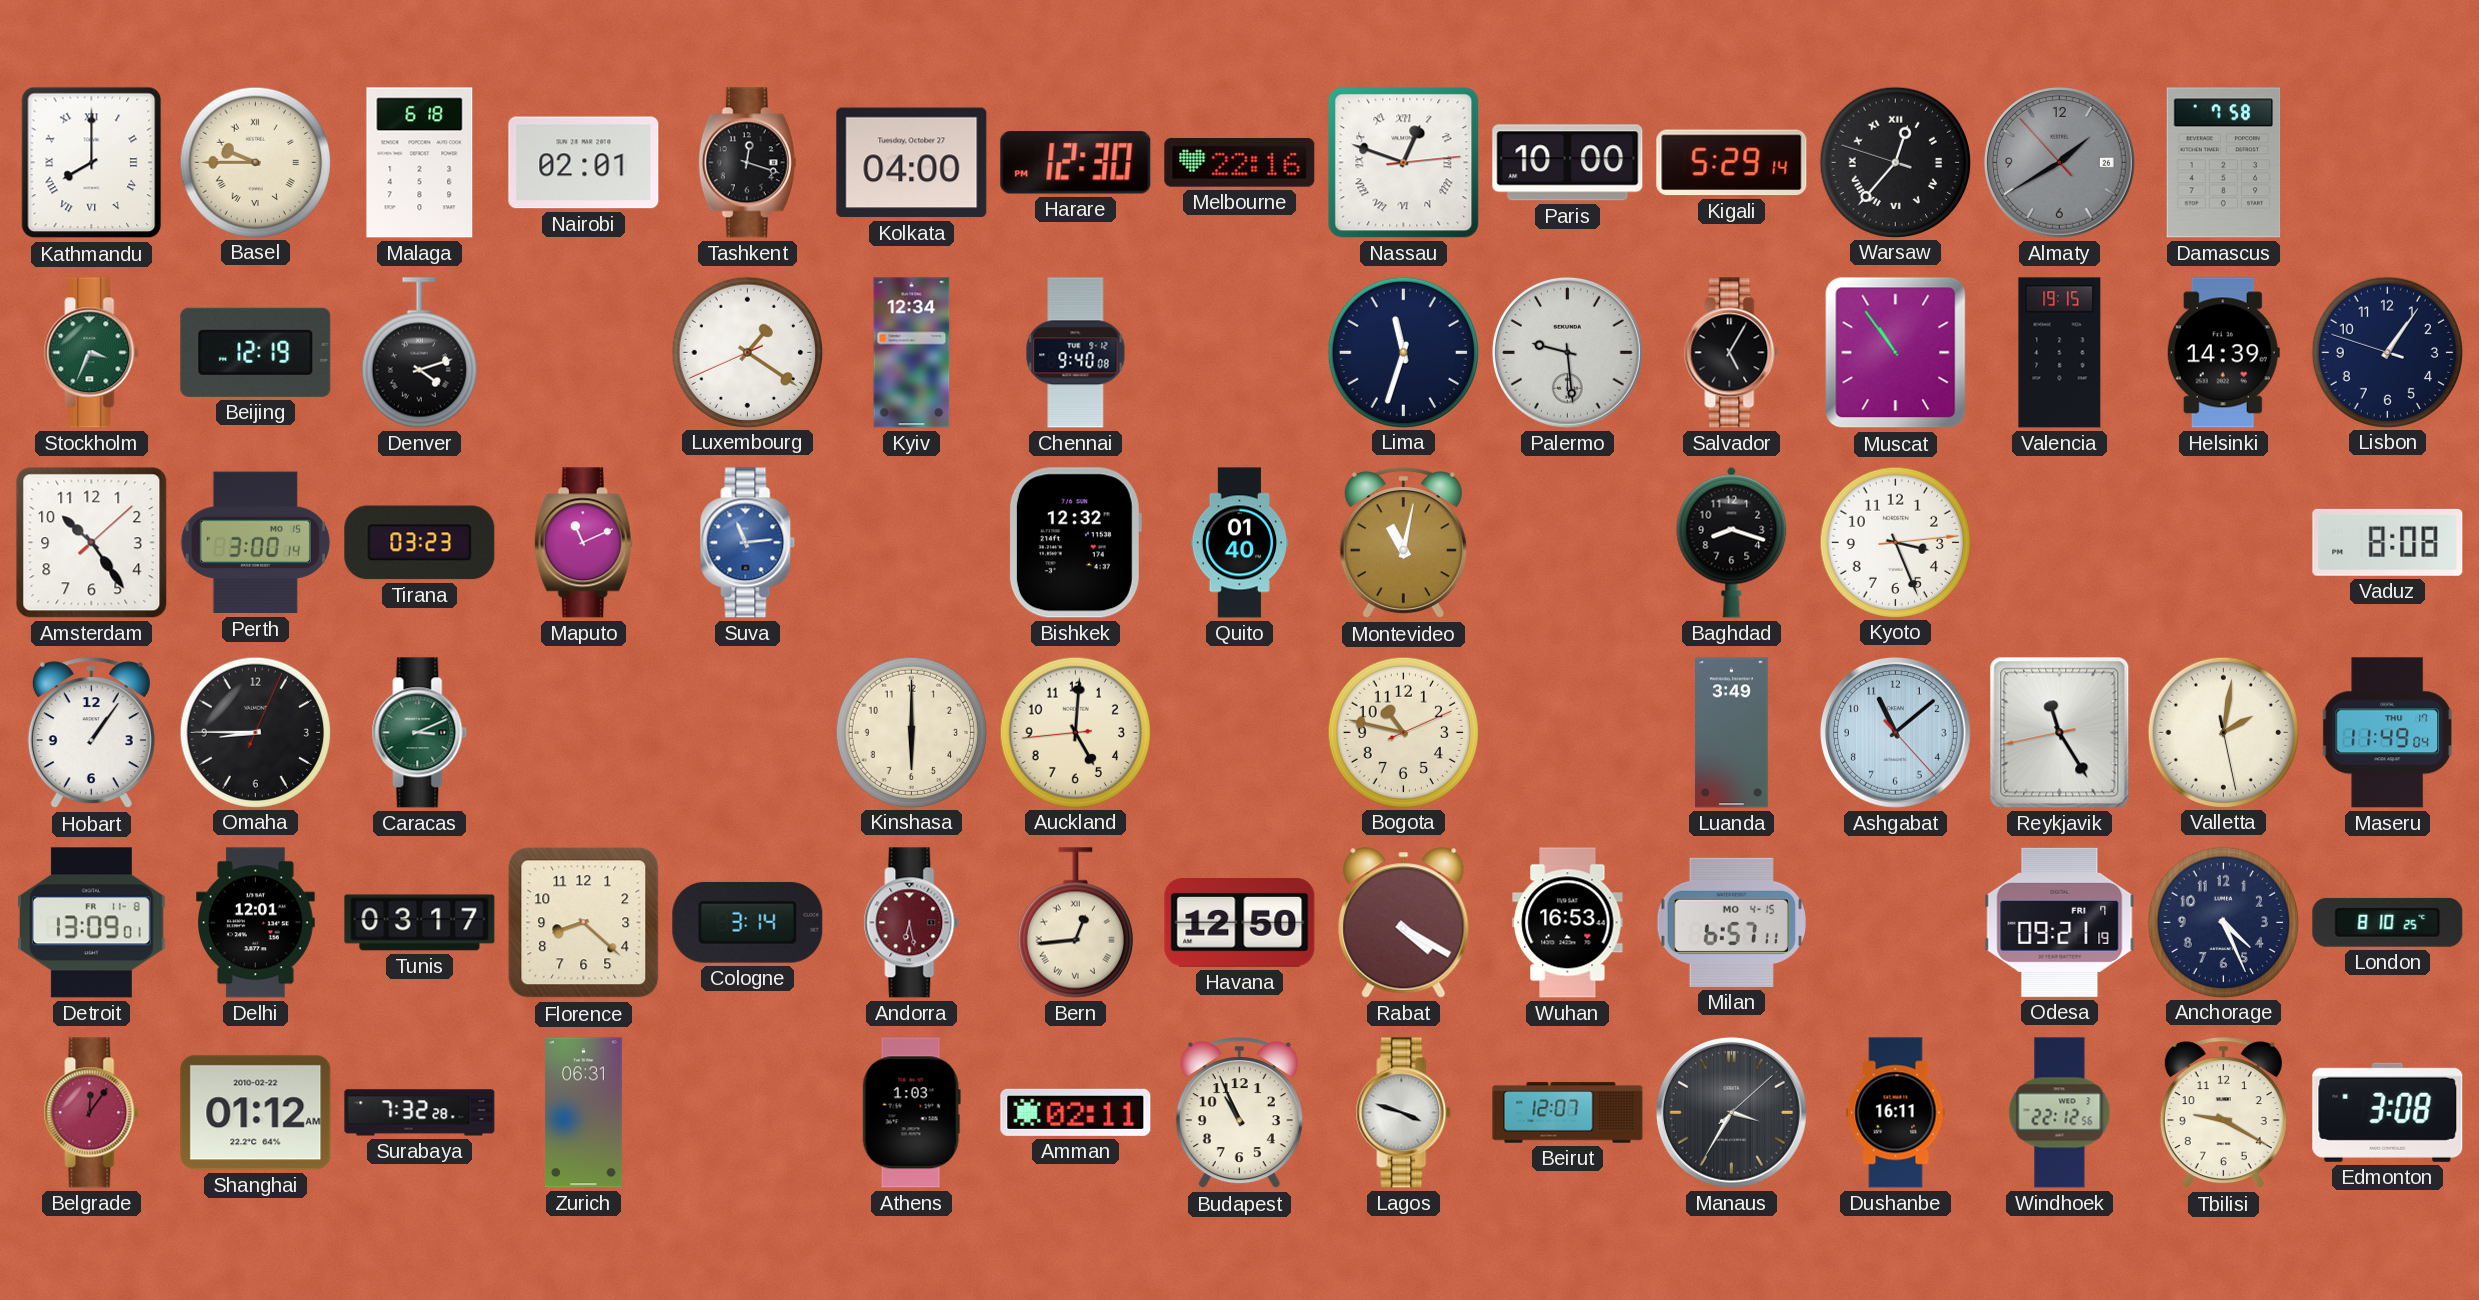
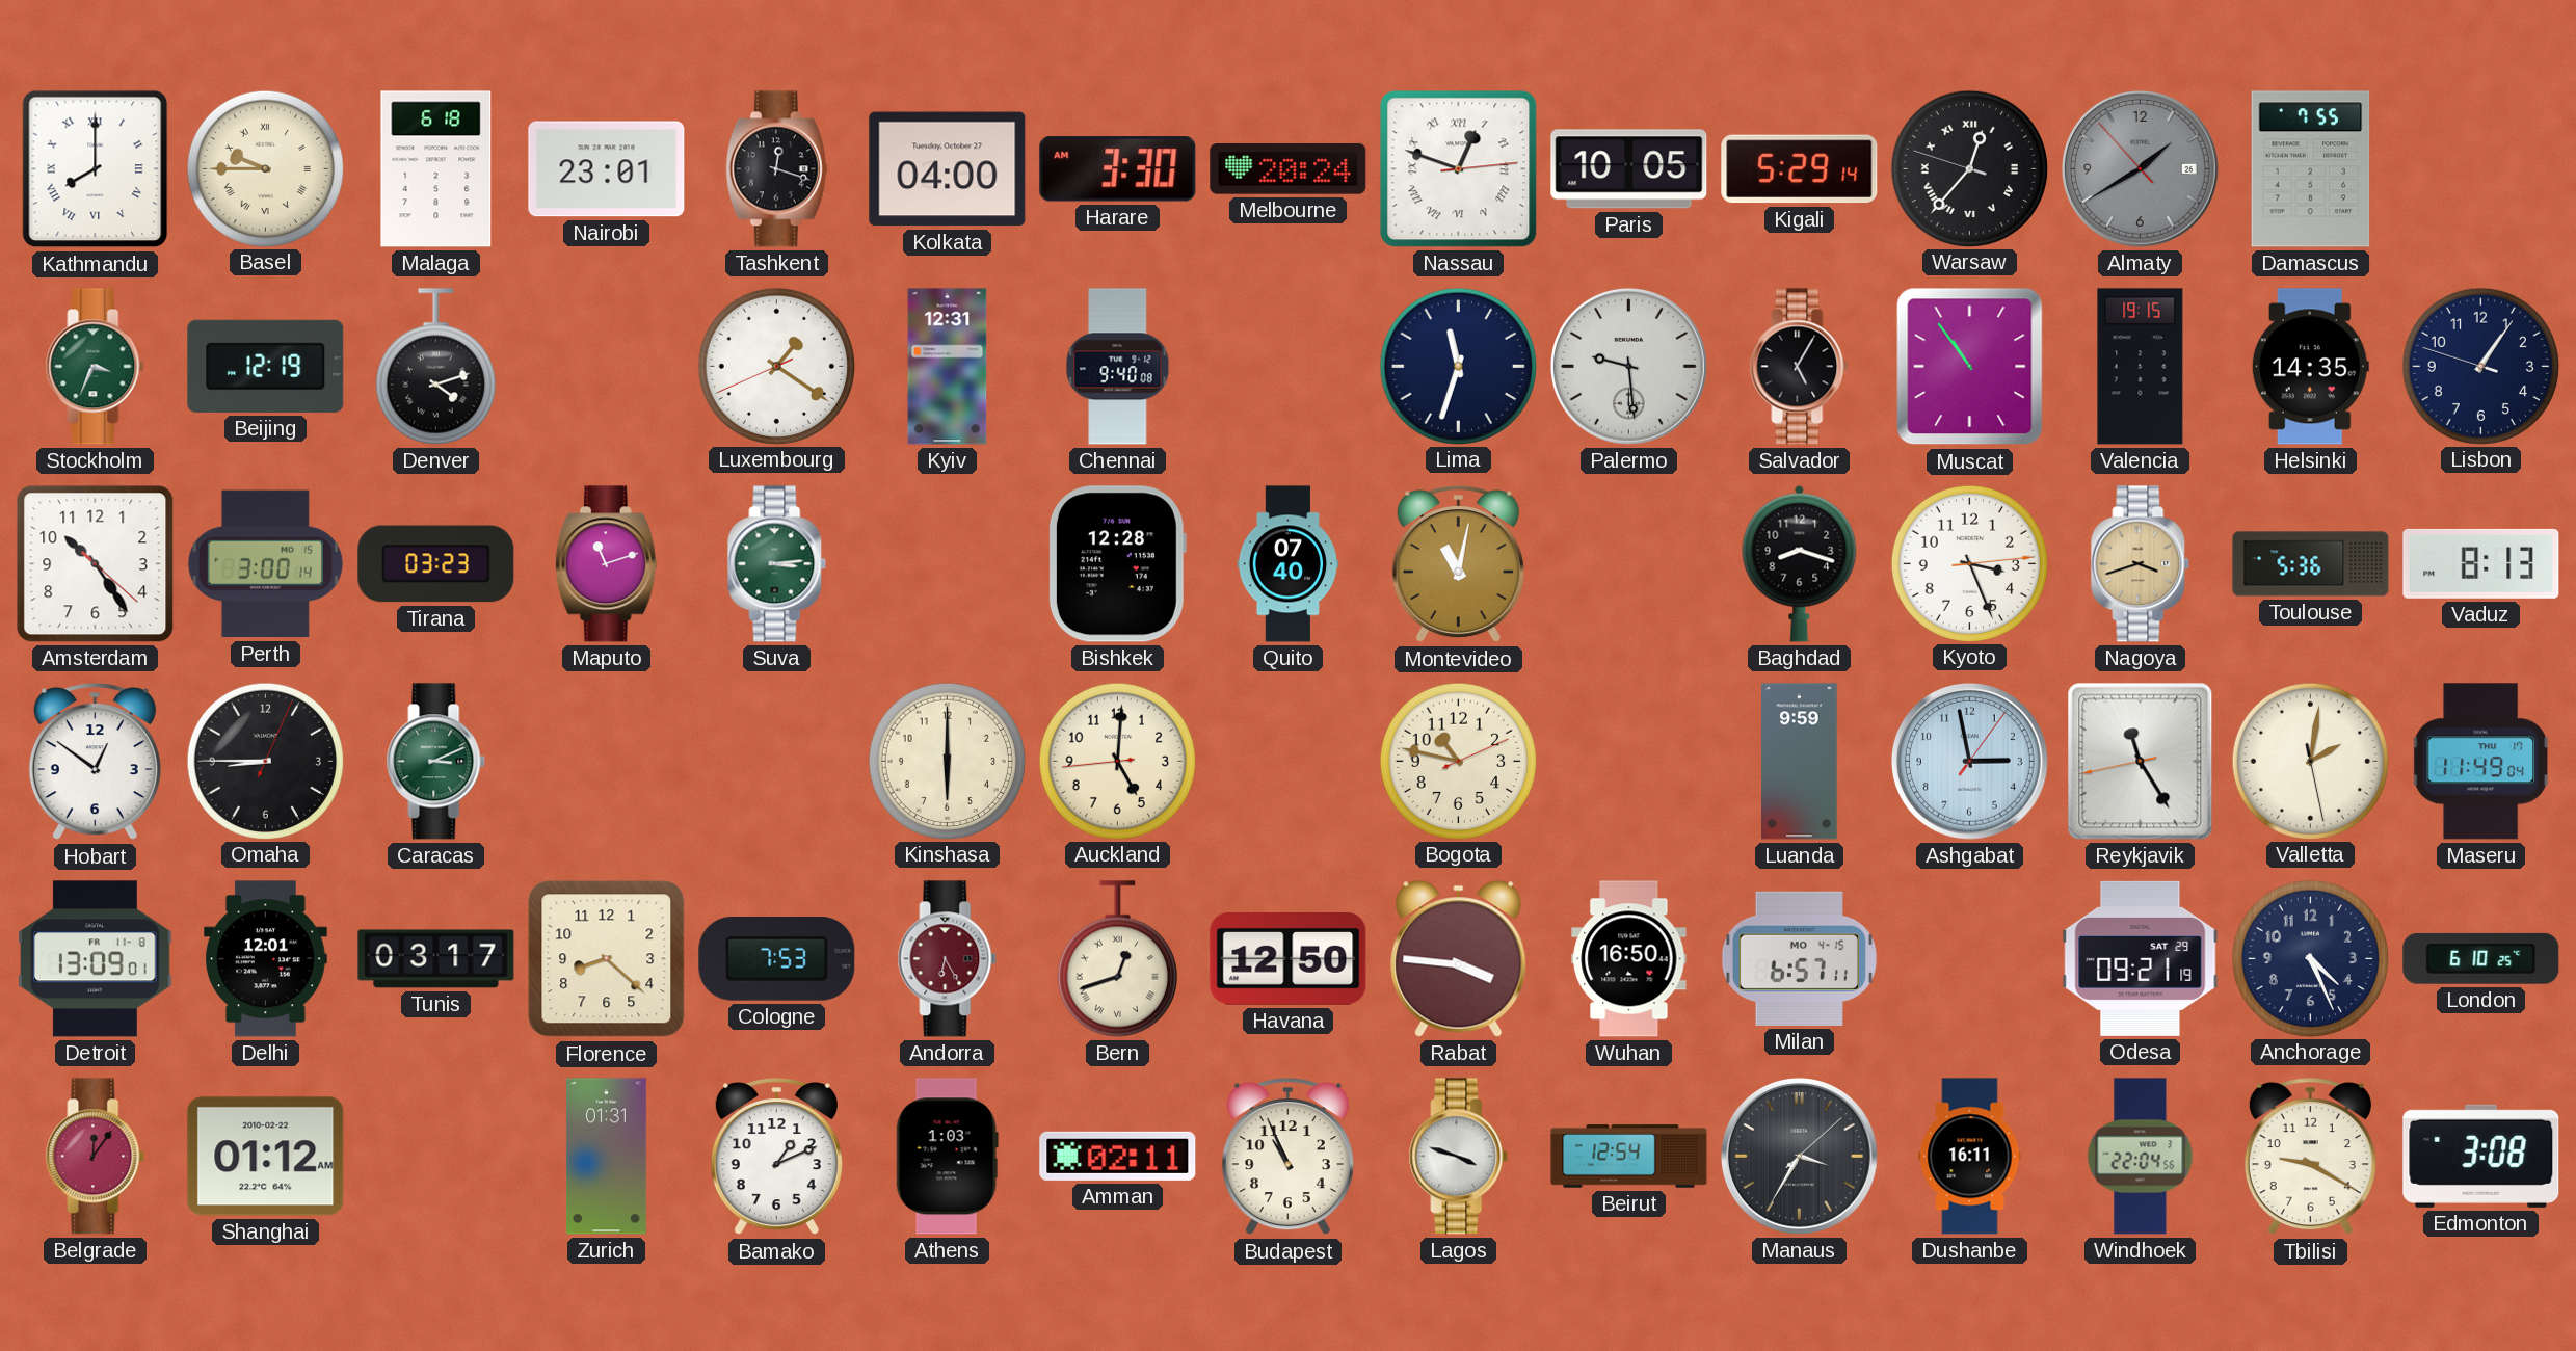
Nairobi: 02:01 -> 23:01
Harare: 12:30 -> 3:30
Melbourne: 22:16 -> 20:24
Paris: 10:00 -> 10:05
Damascus: 7:58 -> 7:55
Kyiv: 12:34 -> 12:31
Helsinki: 14:39 -> 14:35
Amsterdam: 10:24:08 -> 10:24:22
Maputo: 11:11 -> 11:12
Suva: 11:14 -> 3:14
Suva dial: blue -> green
Bishkek: 12:32 -> 12:28
Quito: 01:40 -> 07:40
Nagoya: none -> 3:42
Toulouse: none -> 5:36
Vaduz: 8:08 -> 8:13
Hobart: 1:06 -> 12:51
Luanda: 3:49 -> 9:59
Ashgabat: 11:08 -> 2:58
Cologne: 3:14 -> 7:53
Andorra: 6:28 -> 6:25
Bern: 12:44 -> 12:42
Rabat: 4:20 -> 3:46
Wuhan: 16:53 -> 16:50
Odesa date: FRI 7 -> SAT 29
London: 8:10 -> 6:10
Surabaya: 7:32 -> none
Zurich: 06:31 -> 01:31
Bamako: none -> 1:11
Beirut: 12:07 -> 12:54
Windhoek: 22:12 -> 22:04
